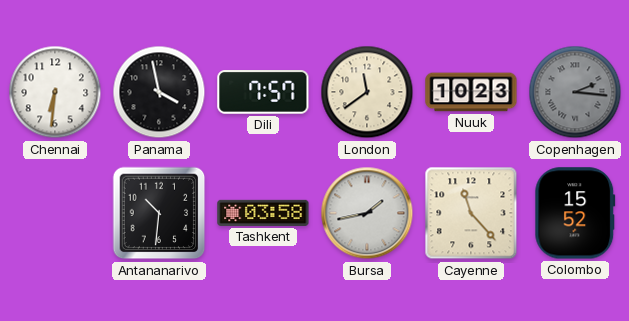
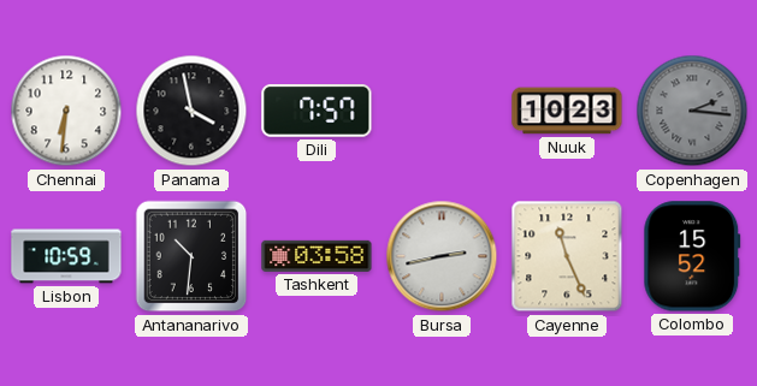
London: 11:39 -> none
Lisbon: none -> 10:59
Bursa: 1:43 -> 2:43
Cayenne: 11:23 -> 11:26
